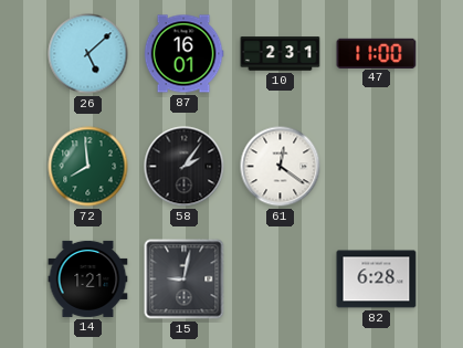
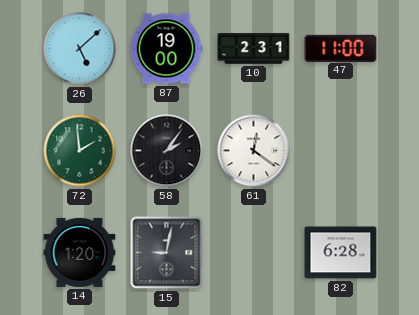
87: 16:01 -> 19:00
72: 7:59 -> 1:59
14: 1:21 -> 1:20
